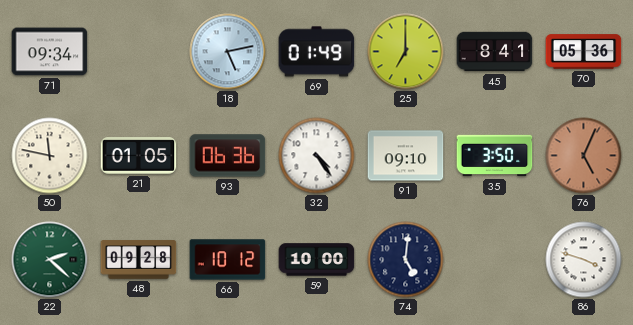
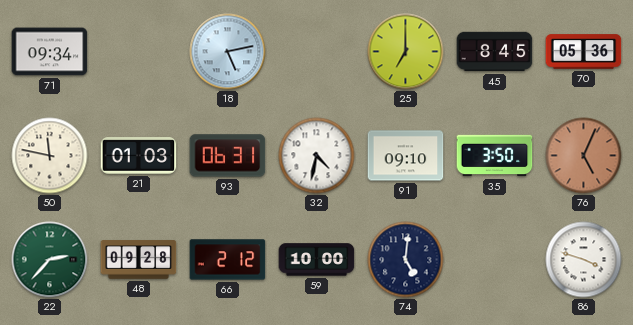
69: 01:49 -> none
45: 8:41 -> 8:45
21: 01:05 -> 01:03
93: 06:36 -> 06:31
32: 4:24 -> 4:32
22: 2:22 -> 2:37
66: 10:12 -> 2:12
